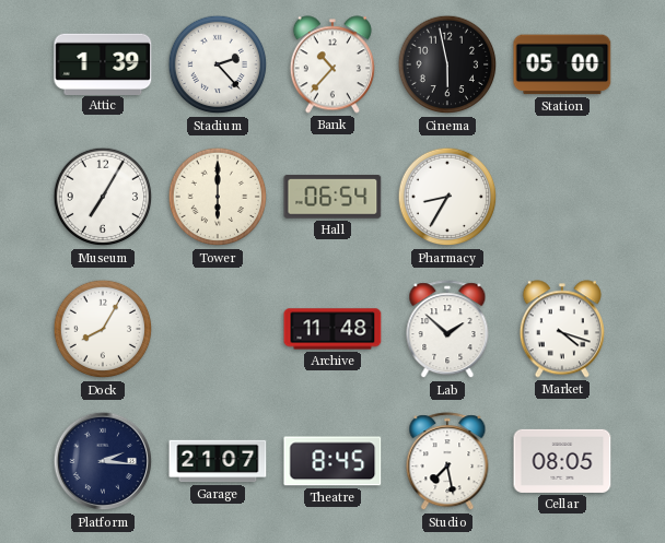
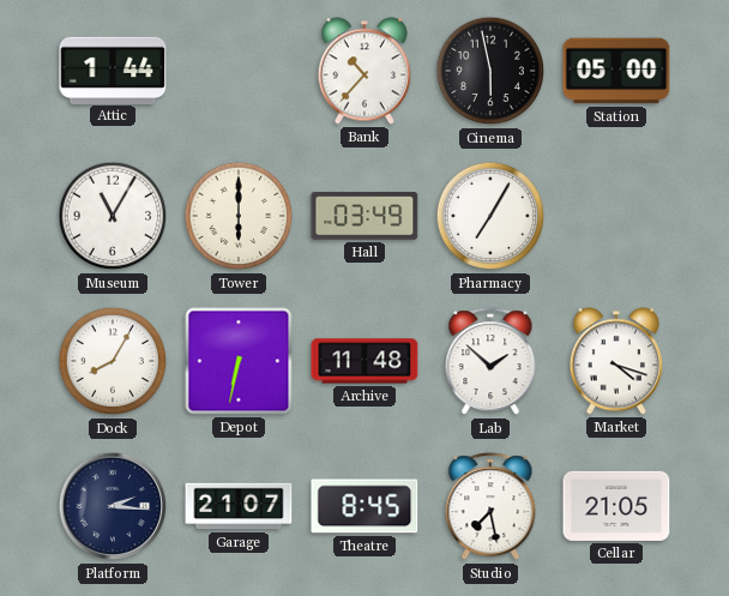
Attic: 1:39 -> 1:44
Stadium: 2:23 -> none
Museum: 7:05 -> 11:05
Hall: 06:54 -> 03:49
Pharmacy: 8:35 -> 7:05
Depot: none -> 6:32
Cellar: 08:05 -> 21:05
